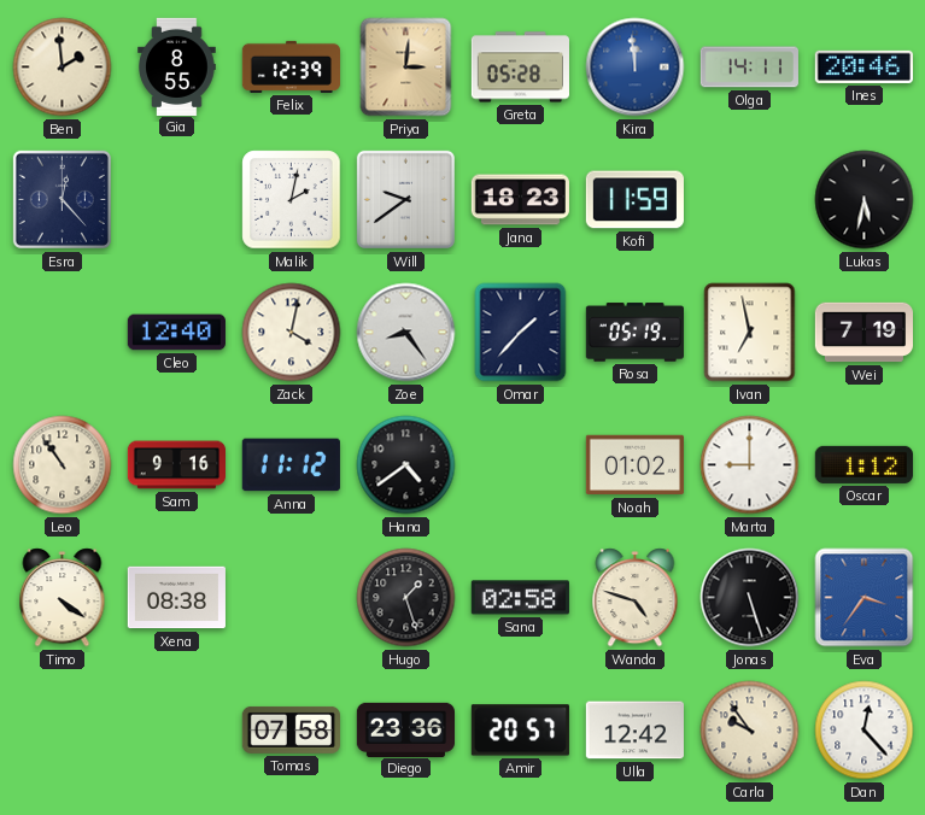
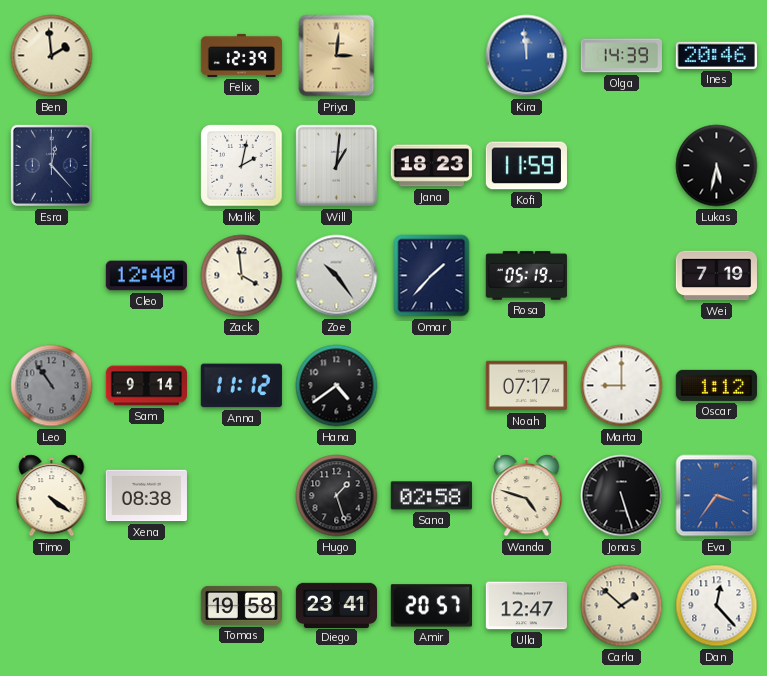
Gia: 8:55 -> none
Greta: 05:28 -> none
Olga: 14:11 -> 14:39
Will: 9:39 -> 1:01
Zack: 4:02 -> 3:59
Zoe: 8:24 -> 10:24
Ivan: 6:58 -> none
Leo dial: cream -> grey
Sam: 9:16 -> 9:14
Noah: 01:02 -> 07:17
Tomas: 07:58 -> 19:58
Diego: 23:36 -> 23:41
Ulla: 12:42 -> 12:47
Carla: 9:54 -> 1:52
